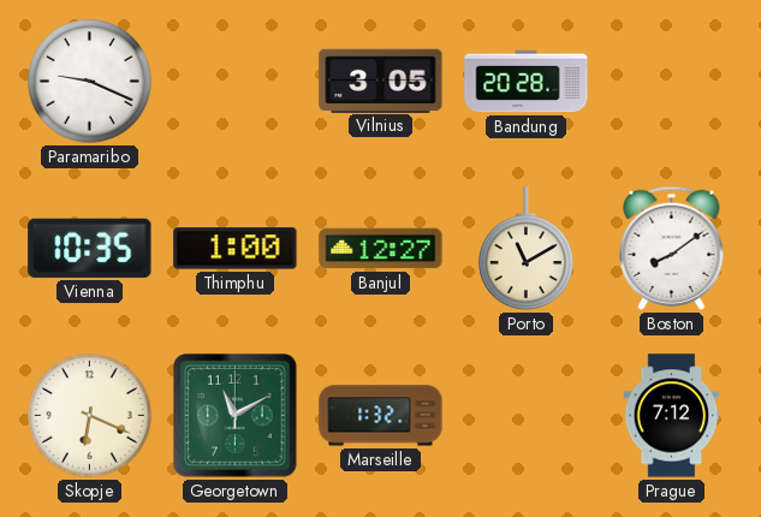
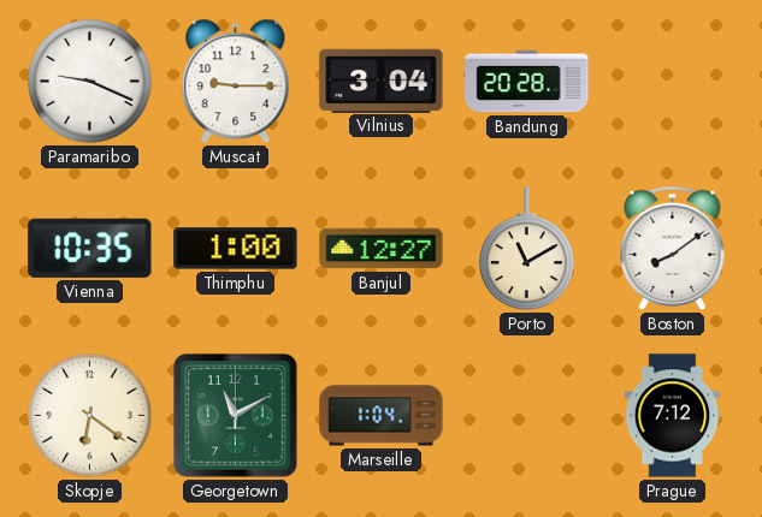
Muscat: none -> 9:15
Vilnius: 3:05 -> 3:04
Skopje: 6:19 -> 6:21
Marseille: 1:32 -> 1:04
